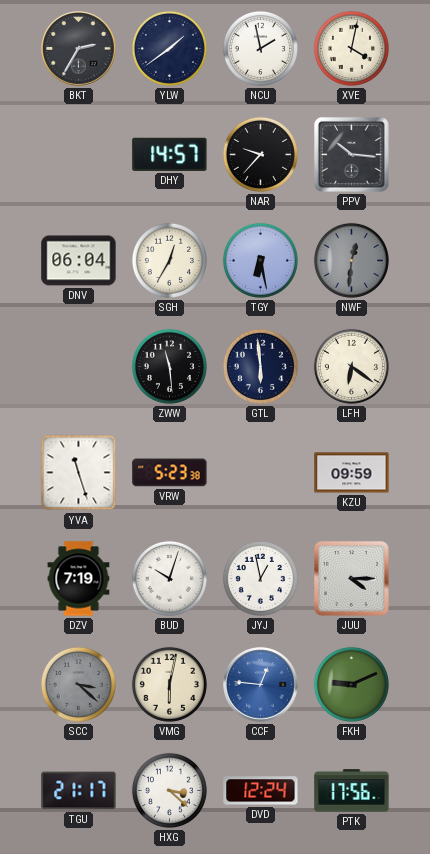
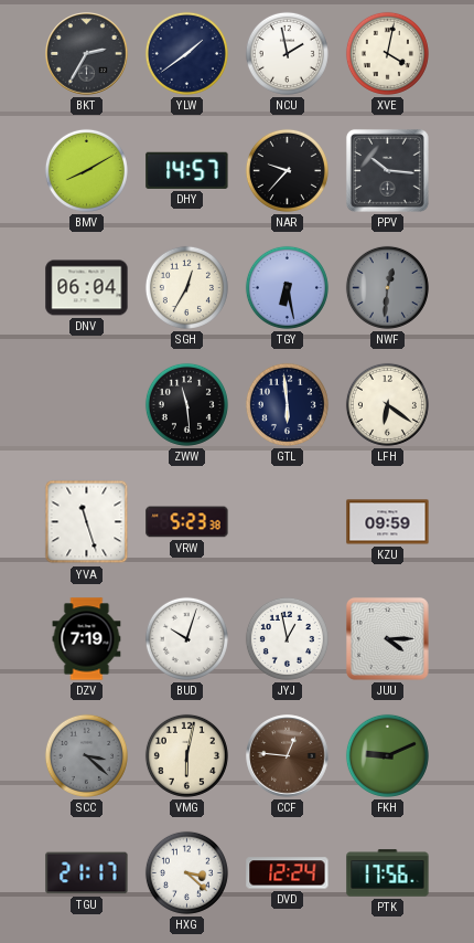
BMV: none -> 8:10
CCF dial: blue -> brown
